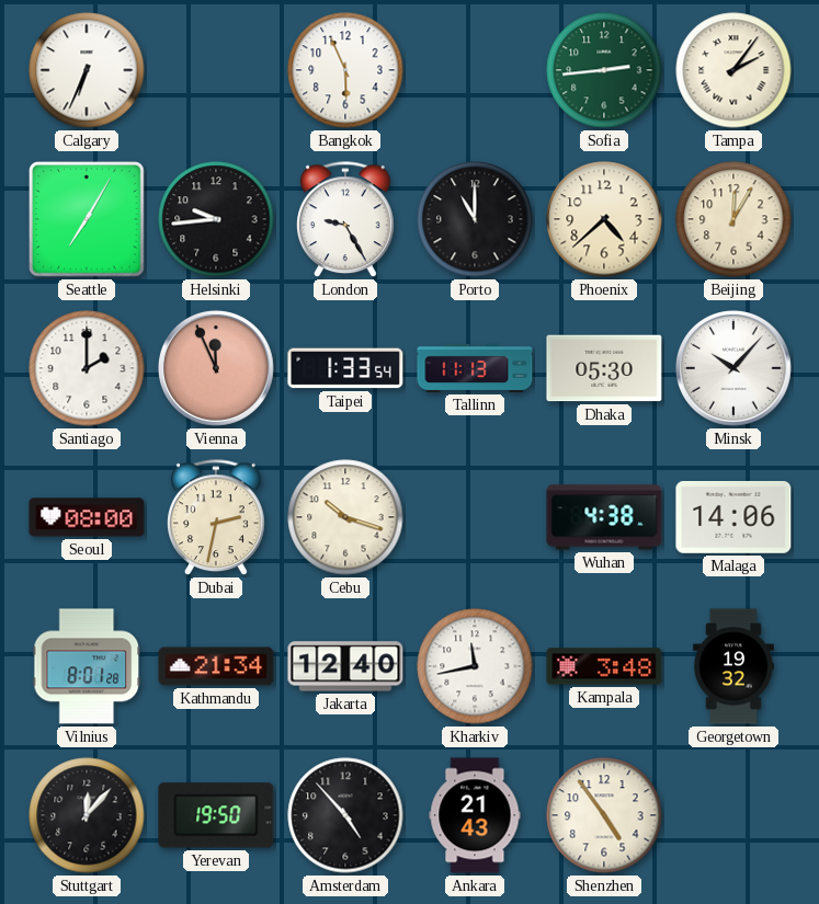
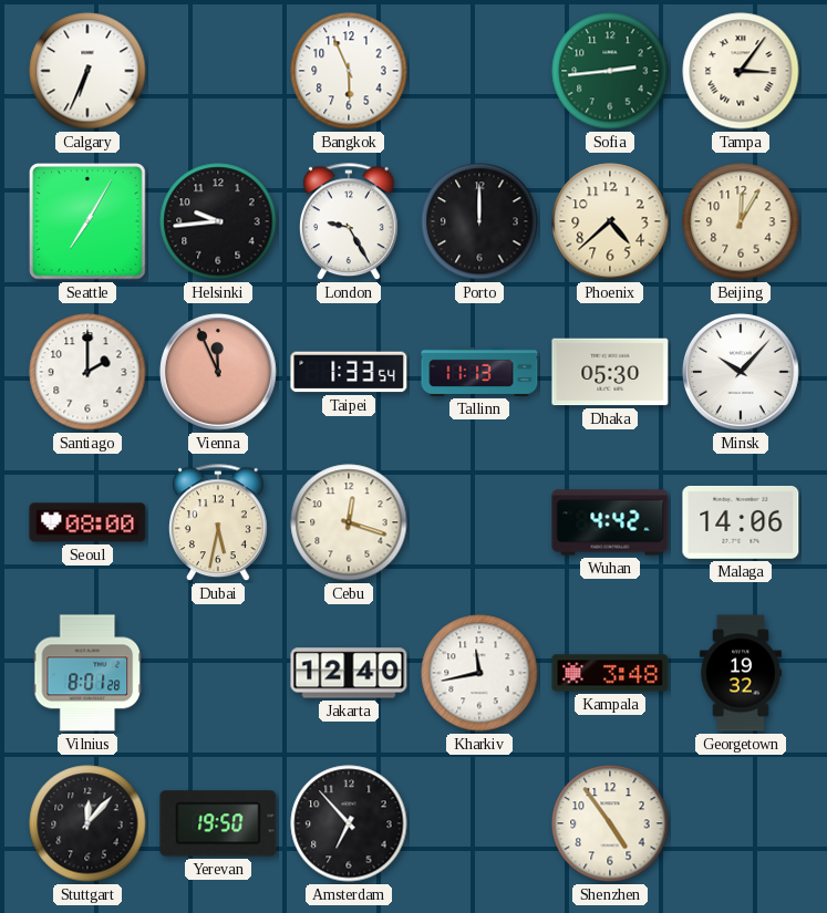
Tampa: 2:06 -> 3:06
Porto: 11:00 -> 12:00
Dubai: 2:32 -> 5:32
Cebu: 10:18 -> 12:18
Wuhan: 4:38 -> 4:42
Kathmandu: 21:34 -> none
Amsterdam: 4:53 -> 6:53
Ankara: 21:43 -> none
